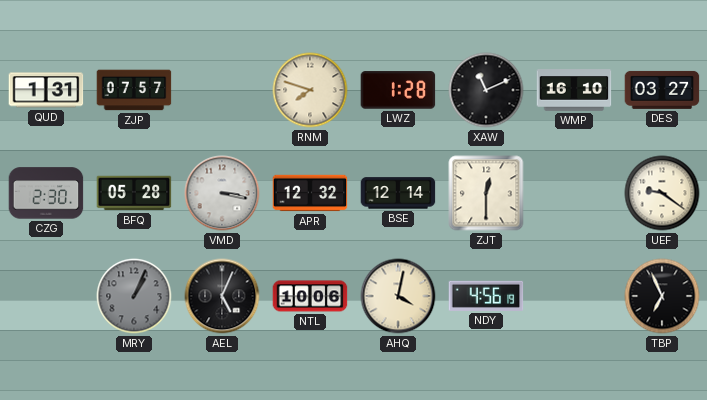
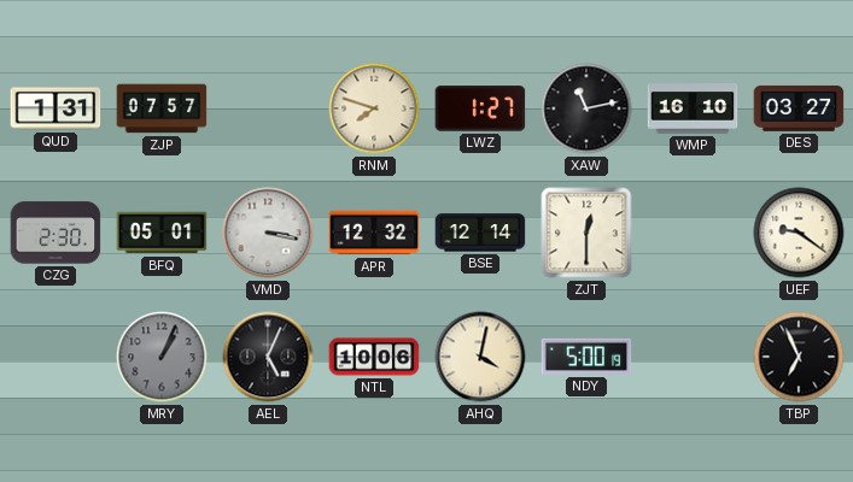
LWZ: 1:28 -> 1:27
XAW: 11:11 -> 11:13
BFQ: 05:28 -> 05:01
NDY: 4:56 -> 5:00
